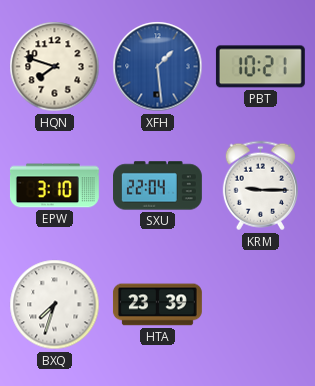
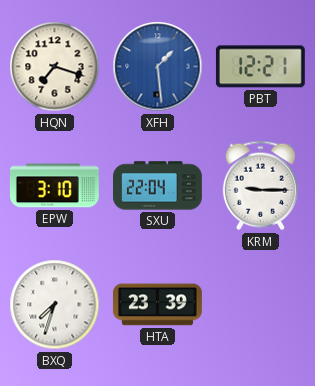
HQN: 7:48 -> 7:18
PBT: 10:21 -> 12:21
